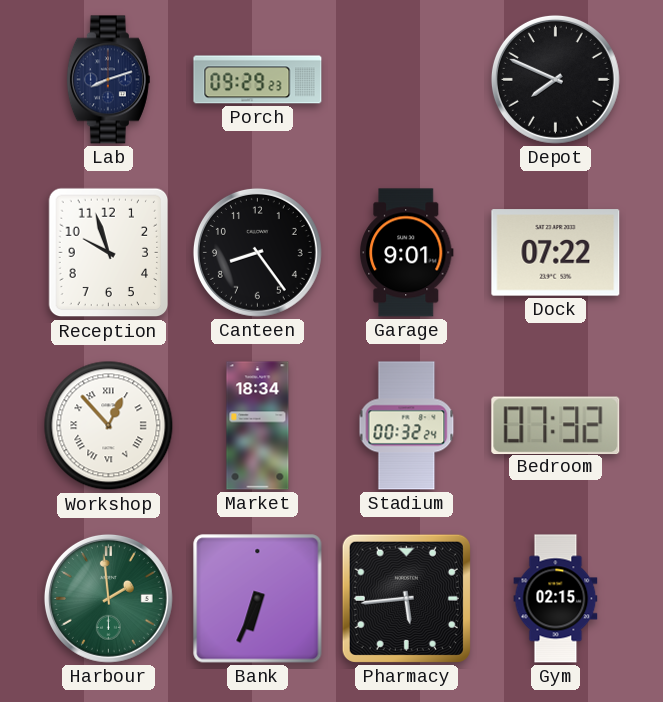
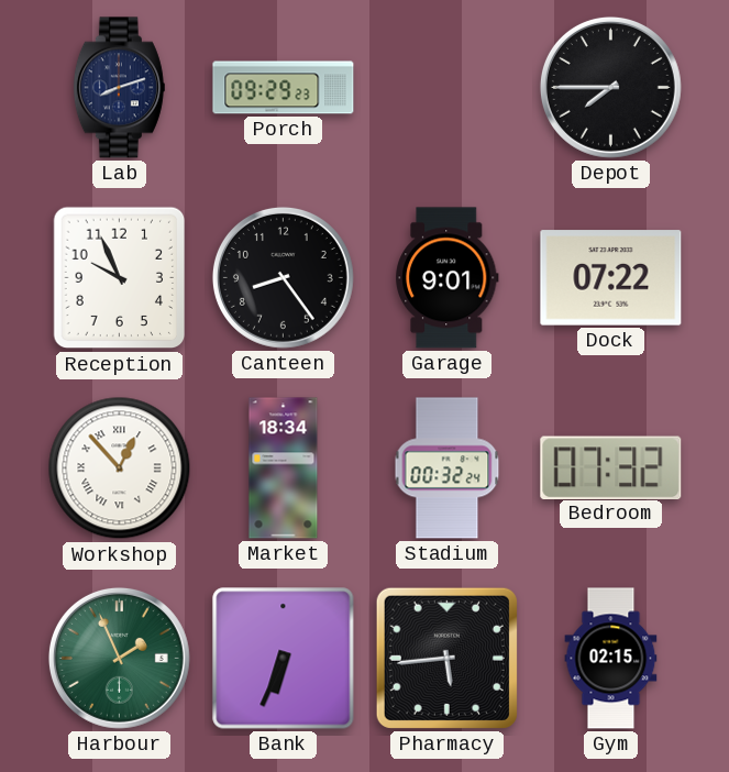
Depot: 7:49 -> 7:45
Reception: 9:57 -> 9:56
Harbour: 1:59 -> 1:56
